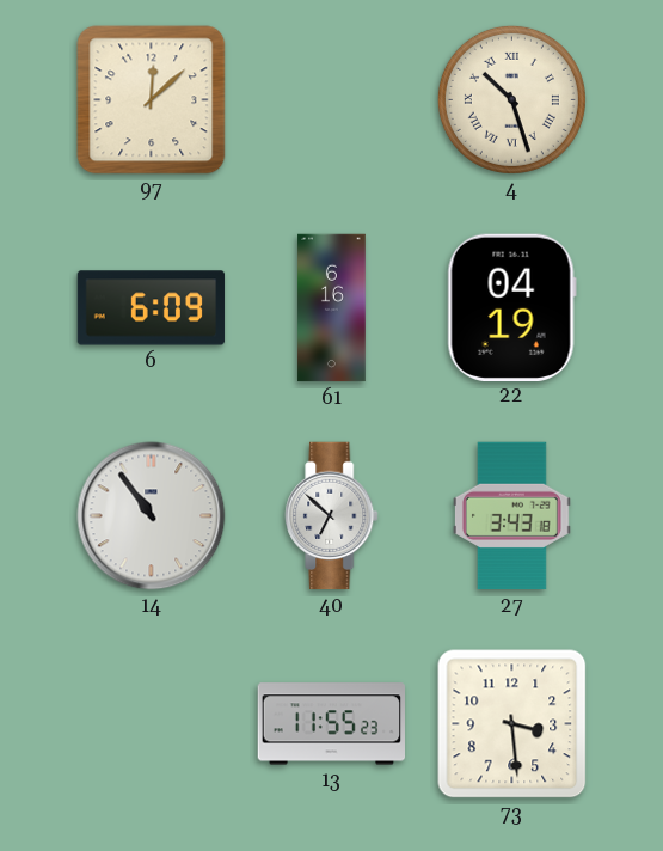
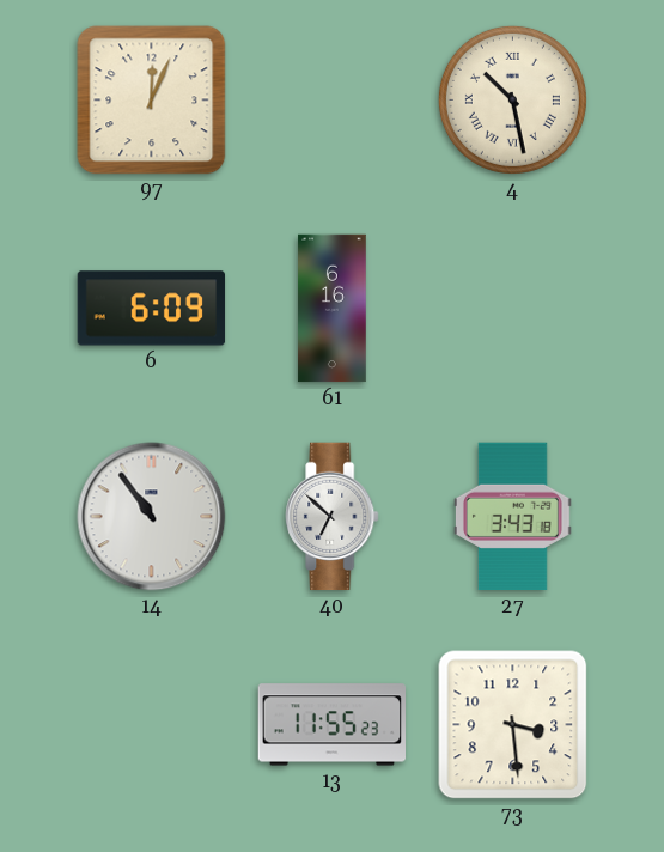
97: 12:08 -> 12:04
4: 10:27 -> 10:28
22: 04:19 -> none
